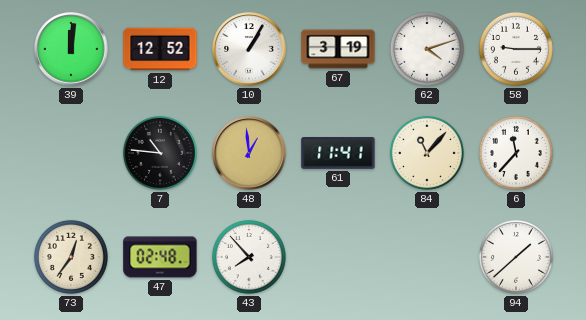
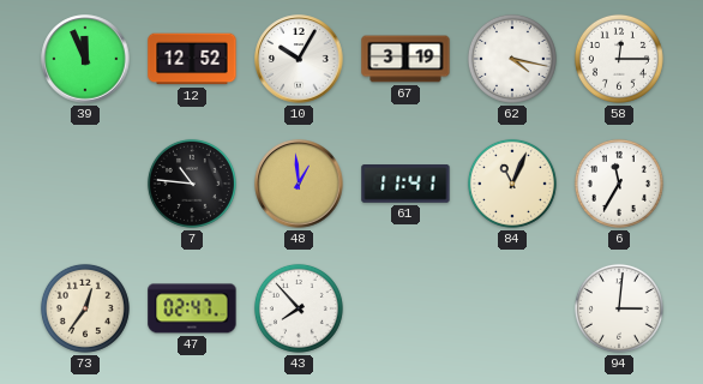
39: 12:01 -> 11:56
10: 1:05 -> 10:05
62: 4:12 -> 4:17
58: 9:15 -> 12:15
84: 11:07 -> 11:04
6: 11:37 -> 11:35
47: 02:48 -> 02:47
94: 1:38 -> 3:01
